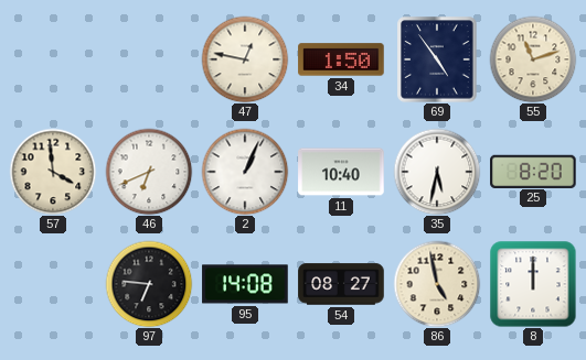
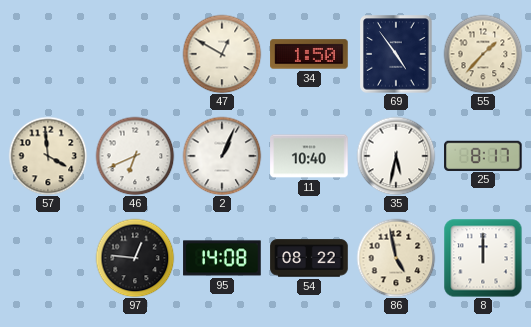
47: 12:47 -> 12:50
55: 11:12 -> 1:37
25: 8:20 -> 8:17
97: 6:46 -> 12:46
54: 08:27 -> 08:22
